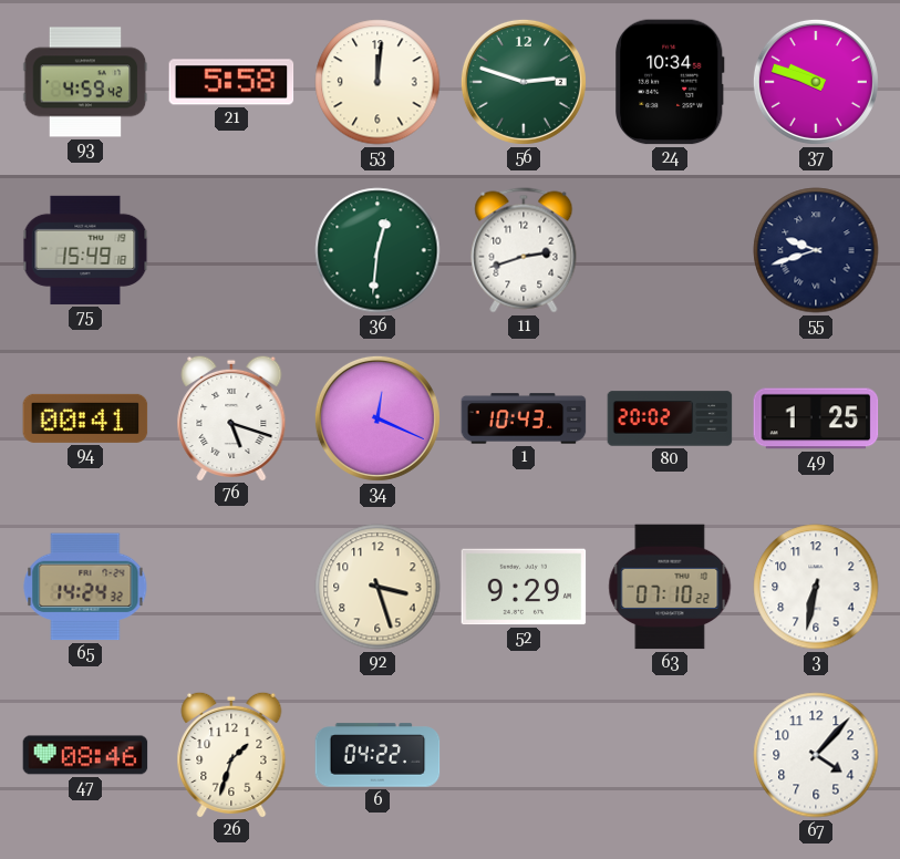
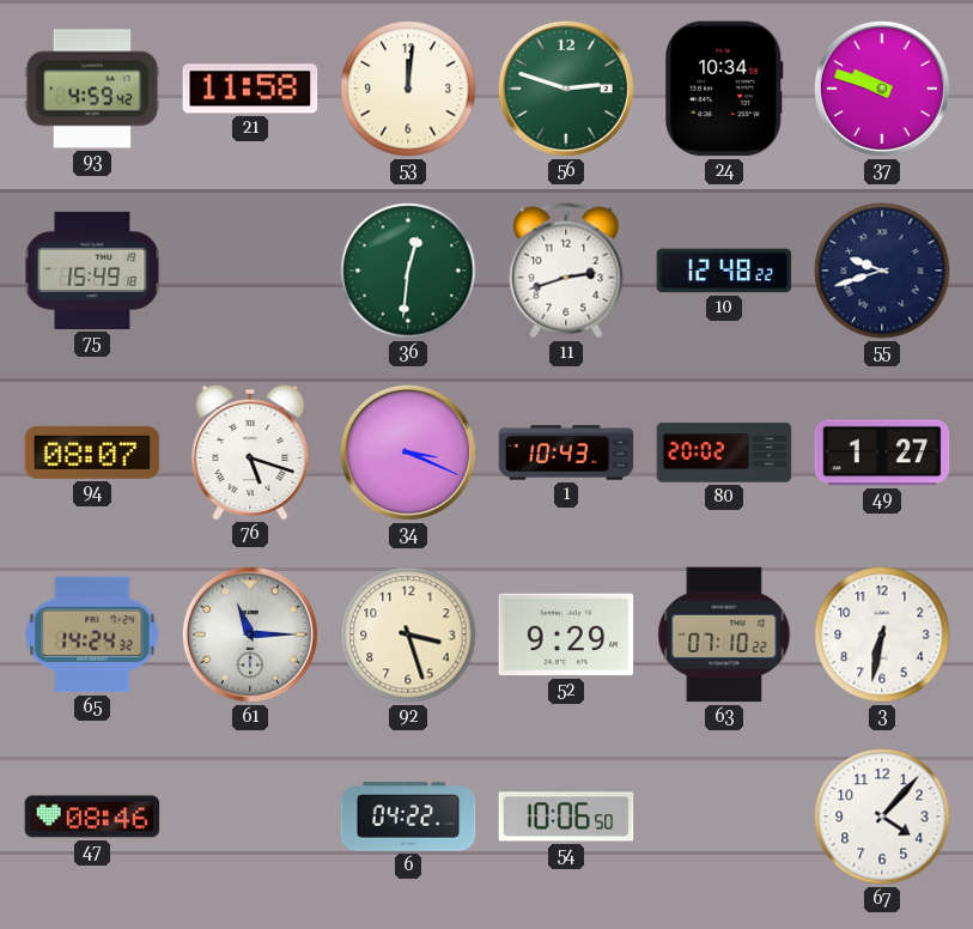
21: 5:58 -> 11:58
10: none -> 12:48
94: 00:41 -> 08:07
34: 12:19 -> 3:19
49: 1:25 -> 1:27
61: none -> 11:15
26: 1:33 -> none
54: none -> 10:06
